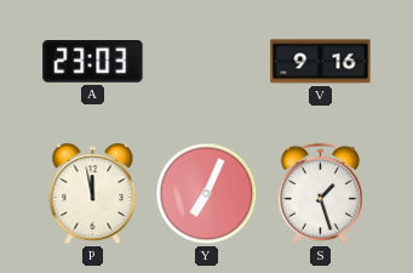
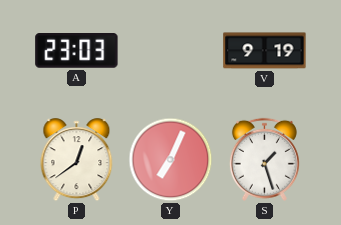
V: 9:16 -> 9:19
P: 11:58 -> 12:39
